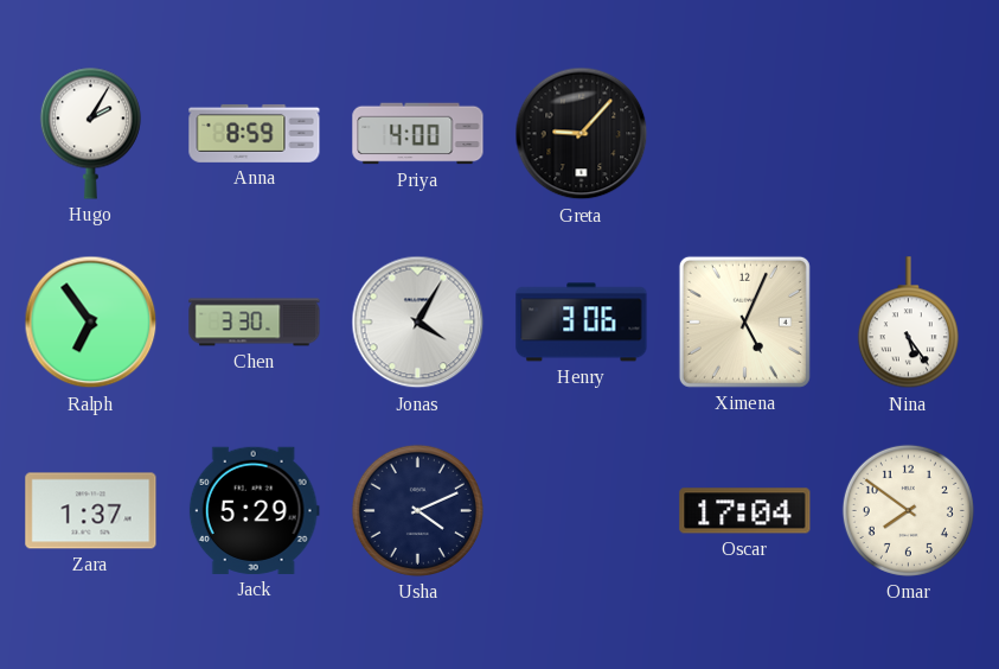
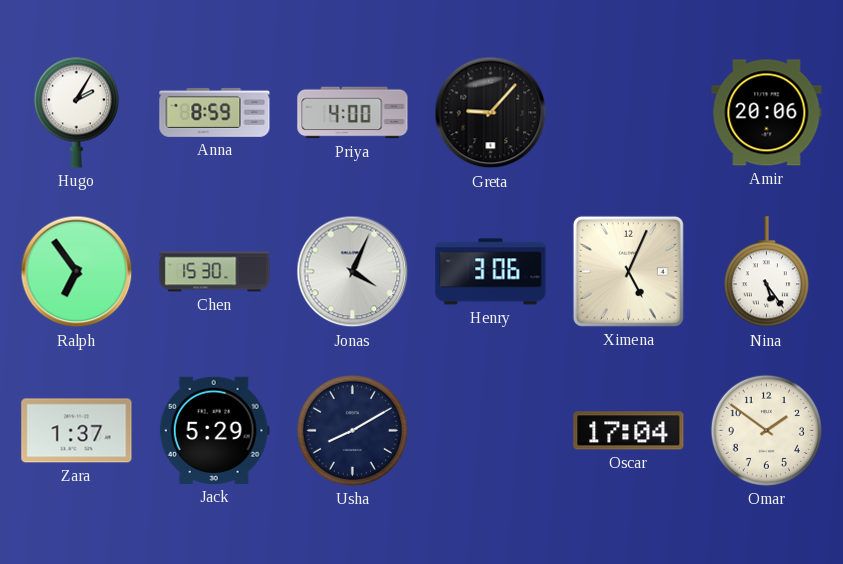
Amir: none -> 20:06
Chen: 3:30 -> 15:30
Jonas: 4:05 -> 4:04
Usha: 4:11 -> 8:10
Omar: 7:51 -> 1:51
